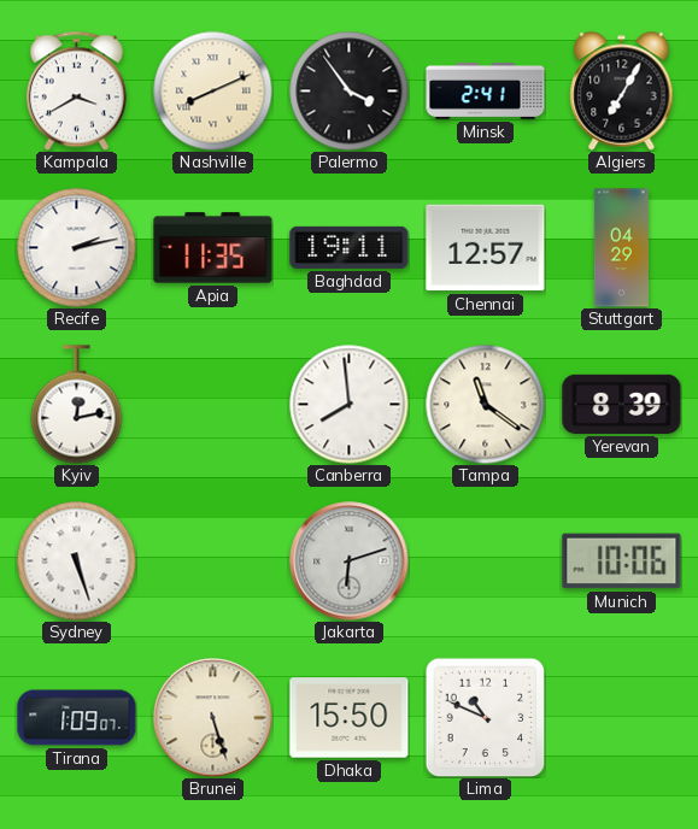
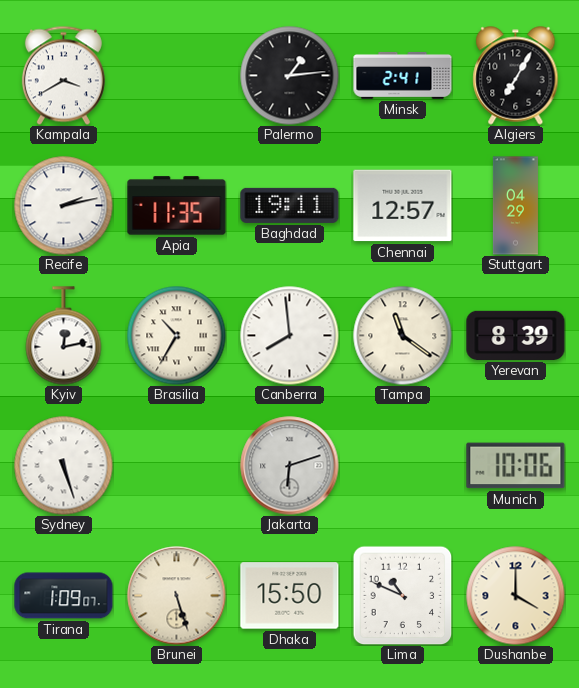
Nashville: 8:11 -> none
Palermo: 3:54 -> 1:14
Brasilia: none -> 10:35
Dushanbe: none -> 4:00
